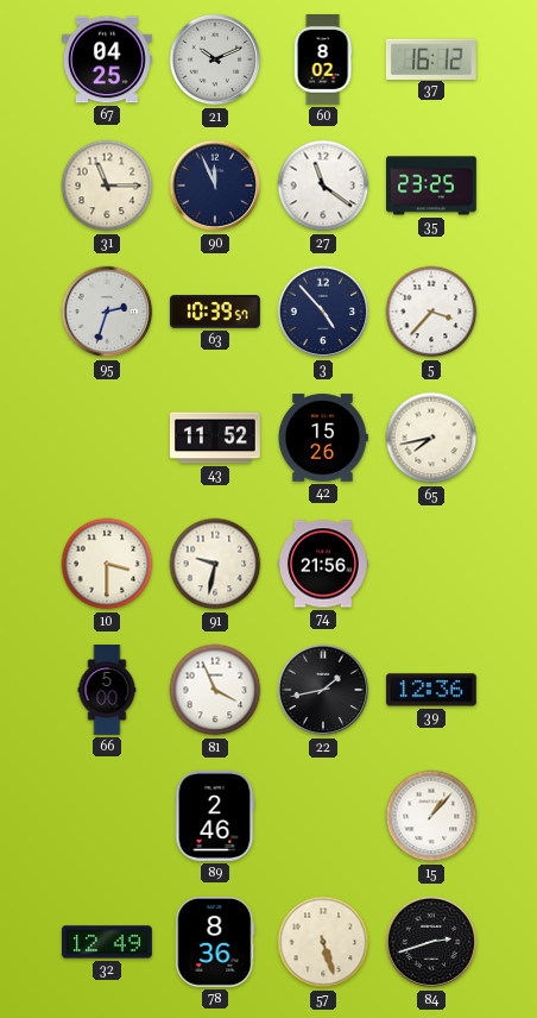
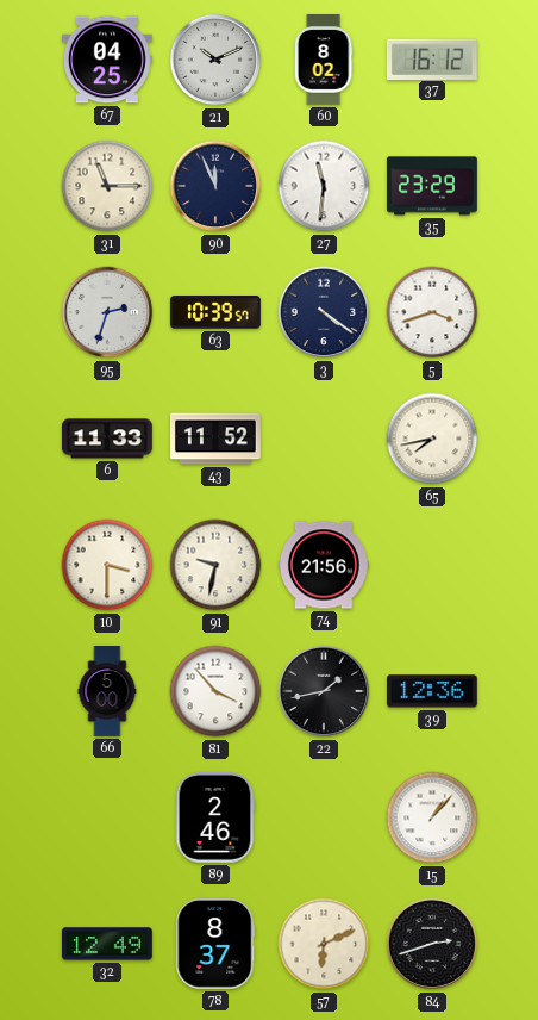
27: 11:21 -> 11:31
35: 23:25 -> 23:29
3: 4:53 -> 4:21
5: 3:37 -> 3:42
6: none -> 11:33
42: 15:26 -> none
81: 3:56 -> 3:53
78: 8:36 -> 8:37
57: 5:27 -> 6:11
